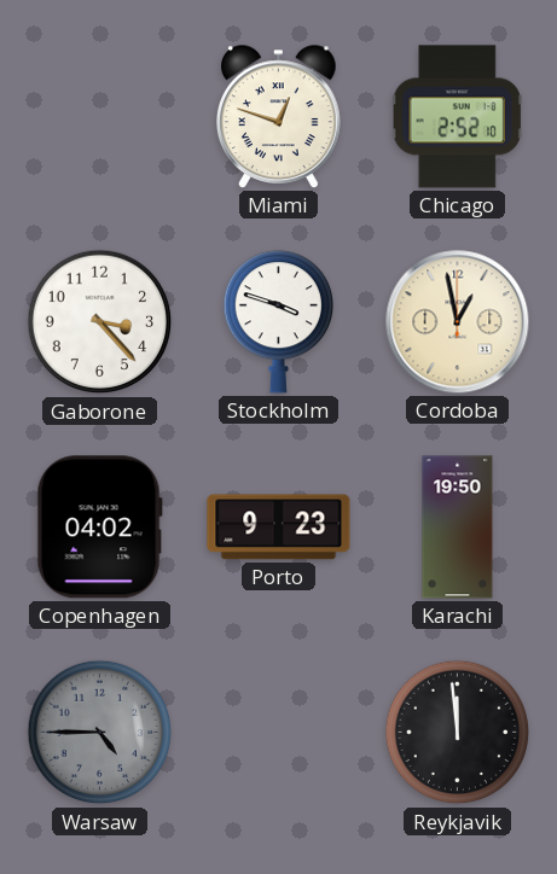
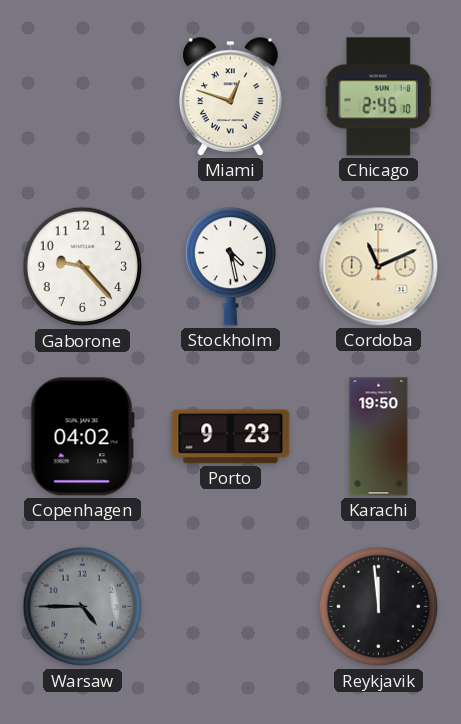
Chicago: 2:52 -> 2:45
Gaborone: 3:23 -> 9:23
Stockholm: 3:48 -> 4:28
Cordoba: 12:58 -> 11:11
